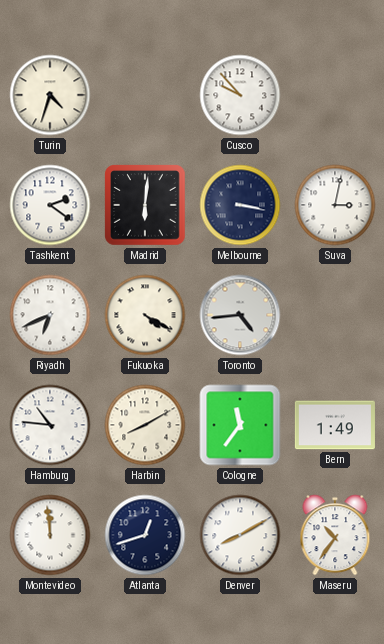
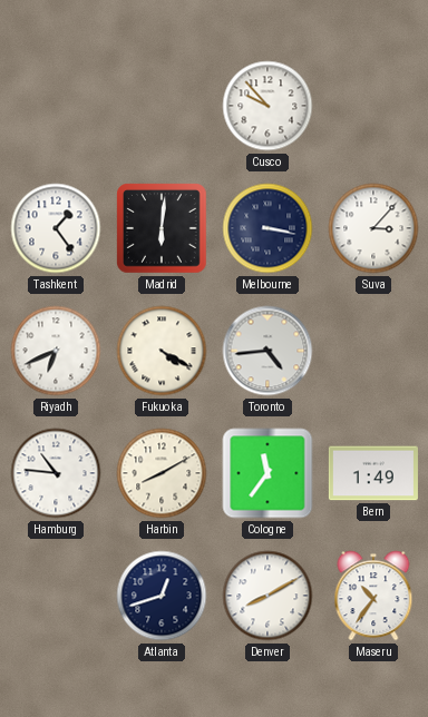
Turin: 4:33 -> none
Tashkent: 2:21 -> 1:24
Suva: 3:02 -> 3:07
Montevideo: 11:59 -> none
